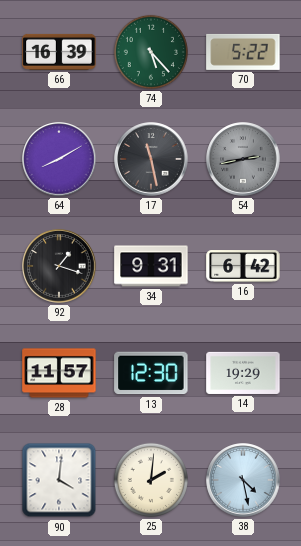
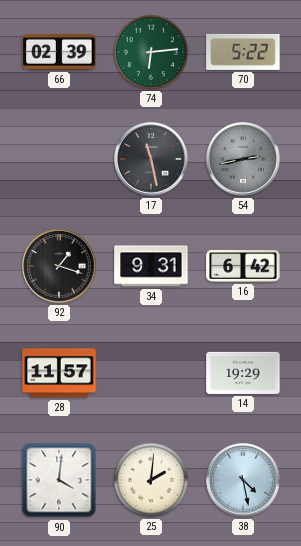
66: 16:39 -> 02:39
74: 5:23 -> 6:14
64: 8:10 -> none
13: 12:30 -> none
